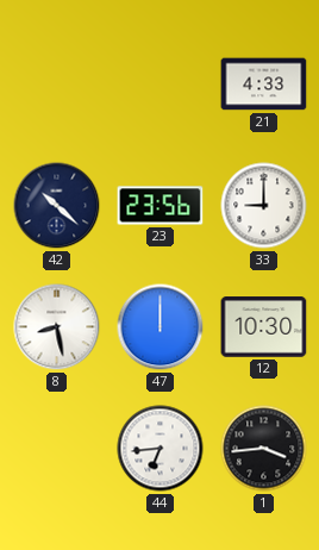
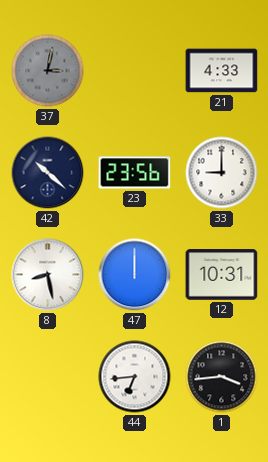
37: none -> 3:02
12: 10:30 -> 10:31
